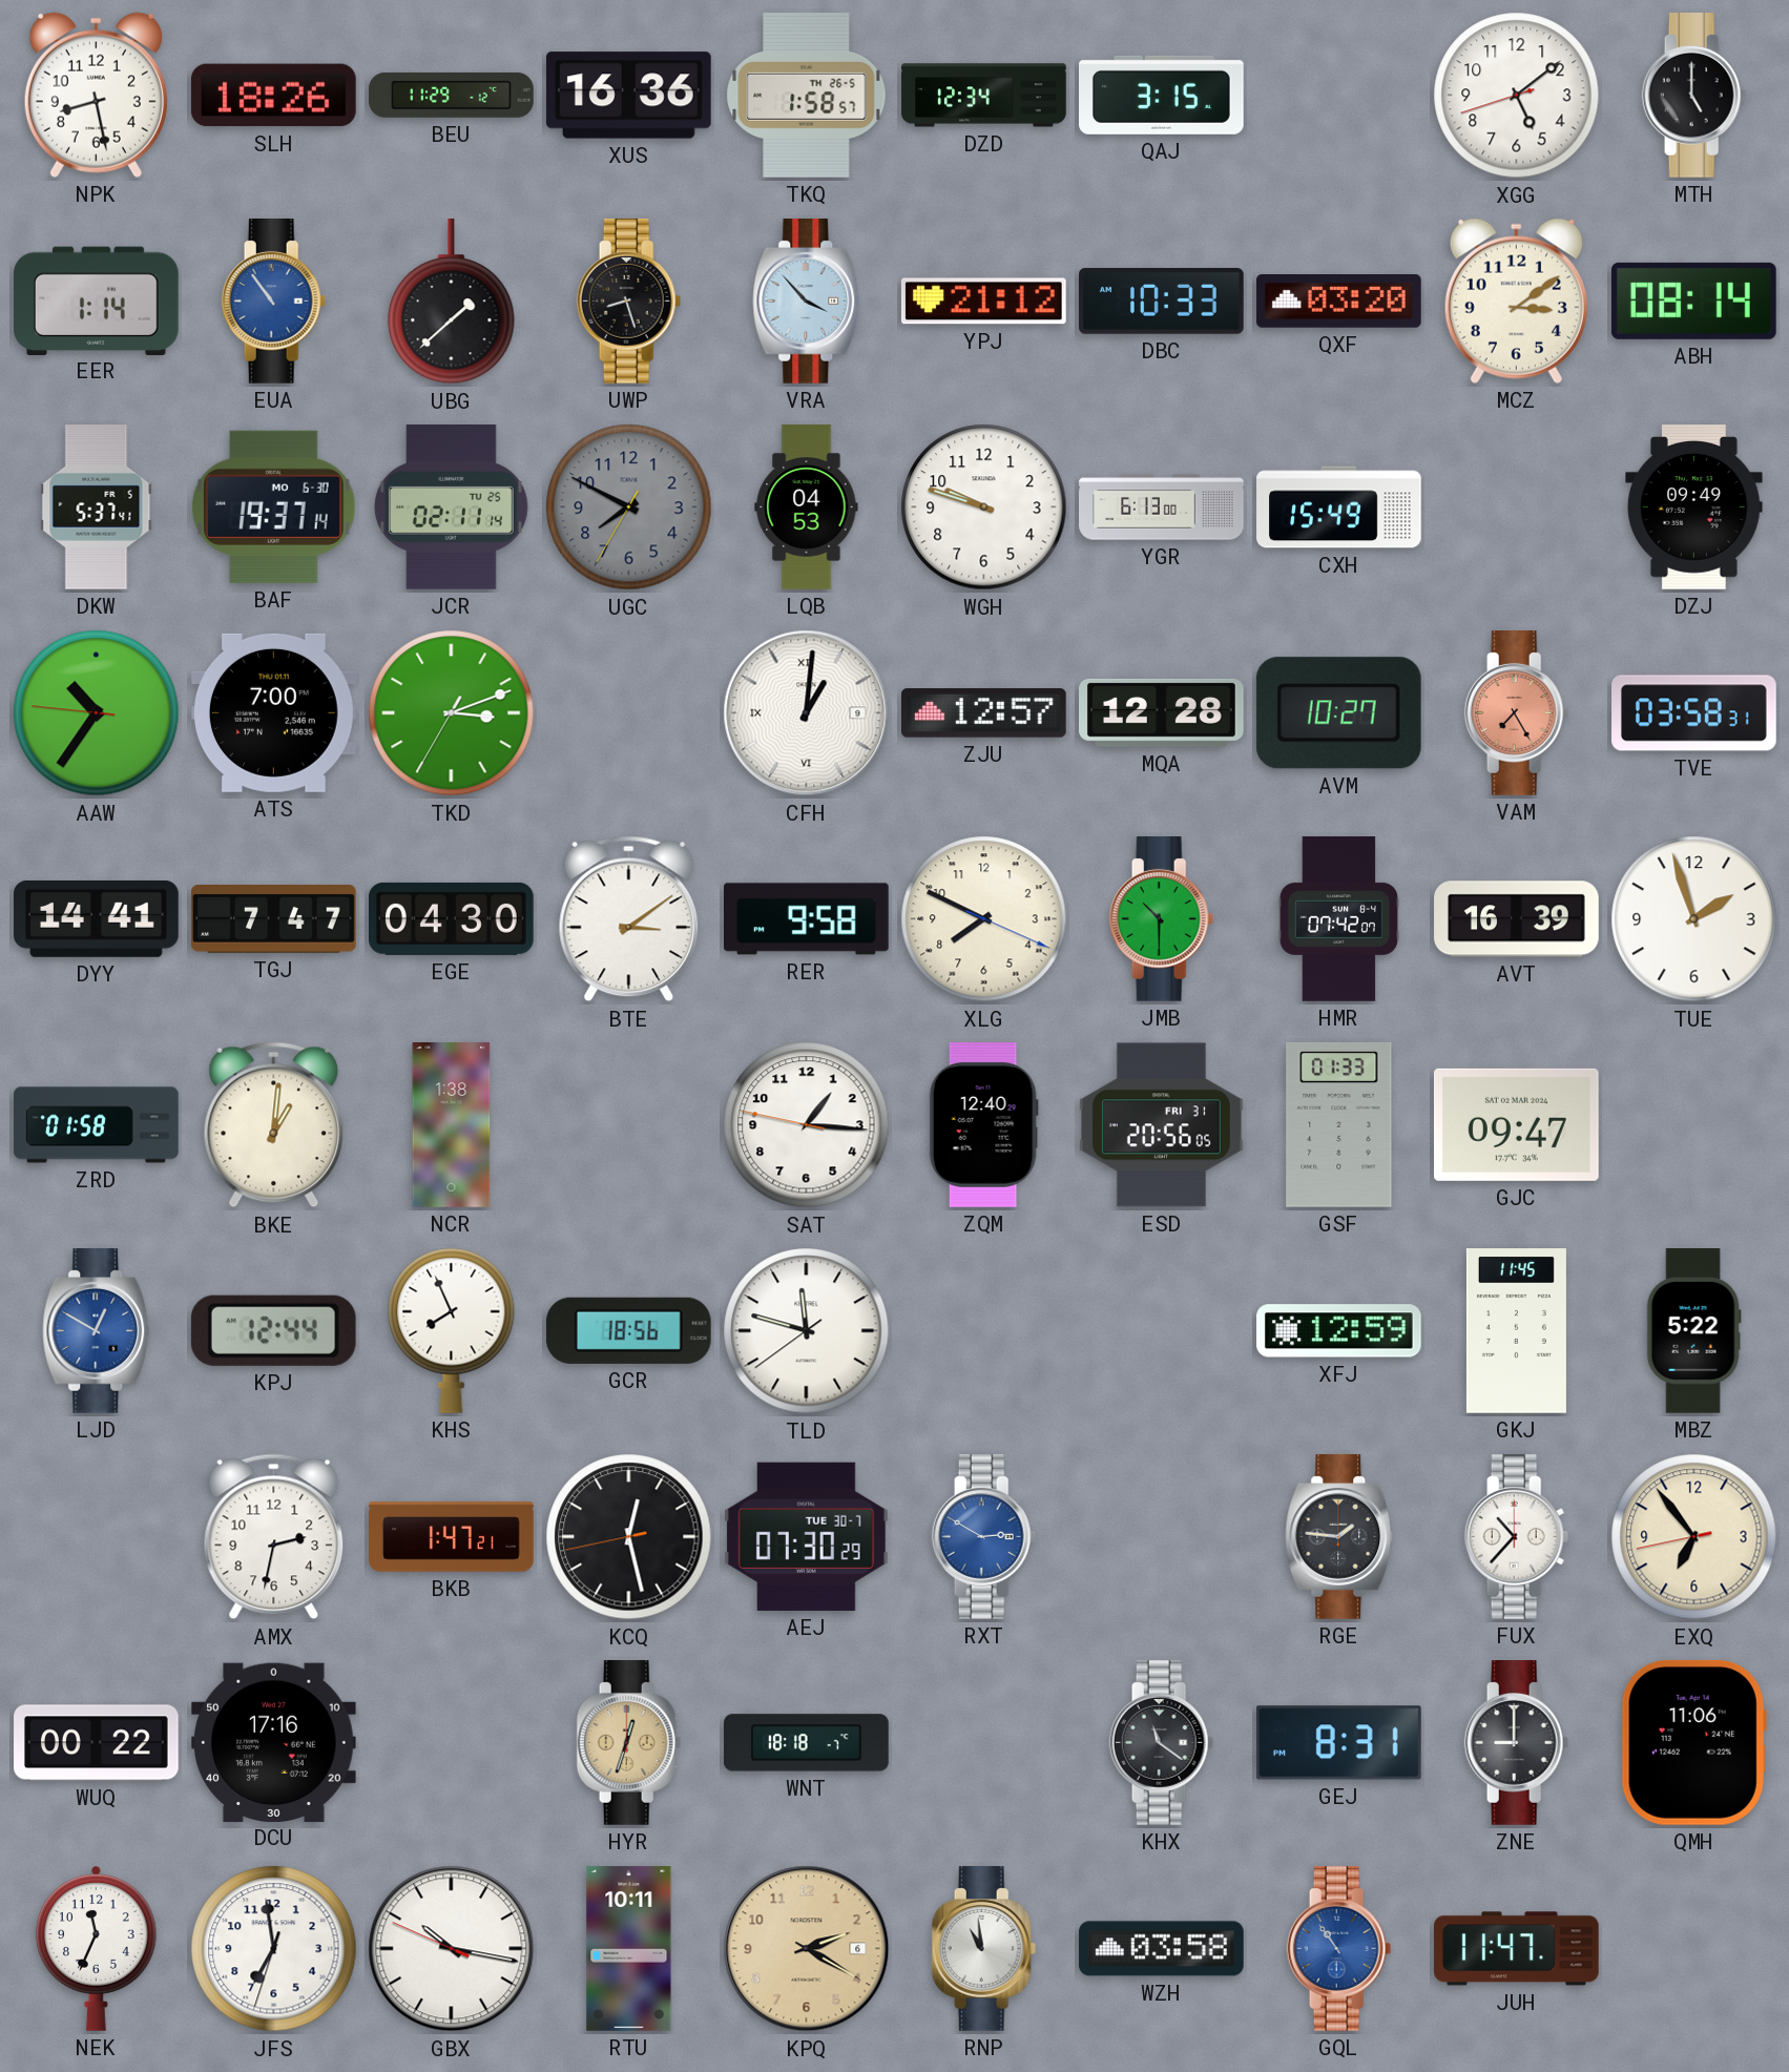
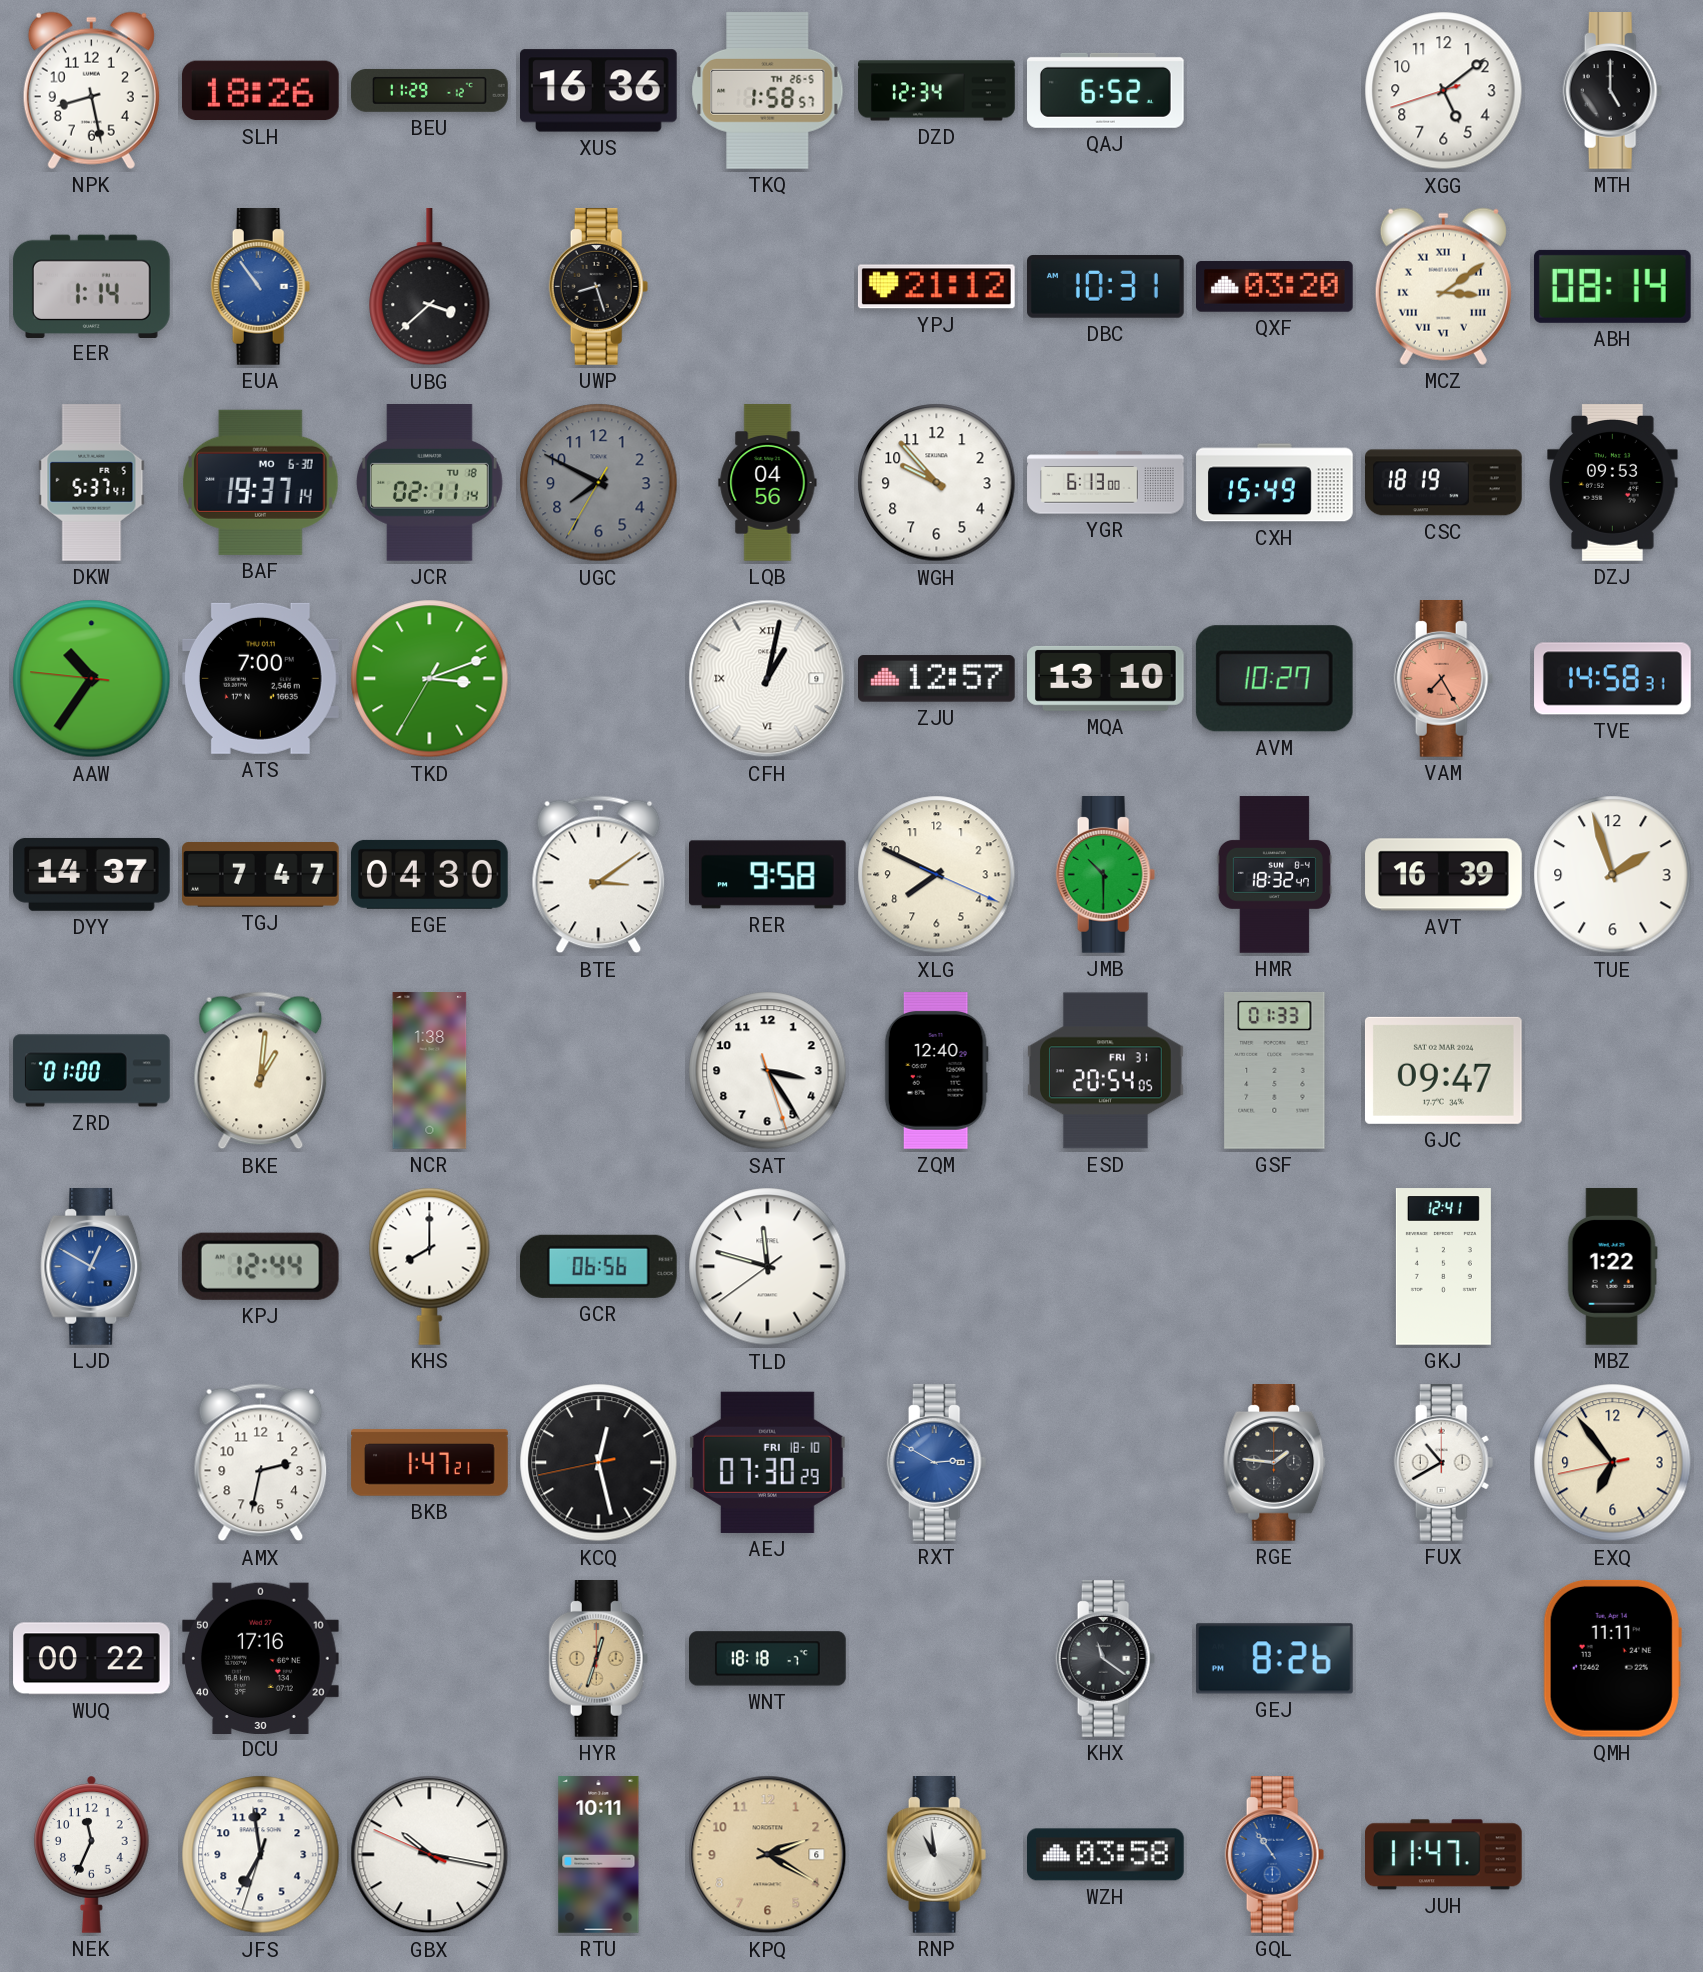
QAJ: 3:15 -> 6:52
UBG: 1:38 -> 3:38
VRA: 3:53 -> none
DBC: 10:33 -> 10:31
MCZ numerals: Arabic -> Roman
JCR date: TU 25 -> TU 18
LQB: 04:53 -> 04:56
WGH: 9:48 -> 9:53
CSC: none -> 18:19
DZJ: 09:49 -> 09:53
CFH: 1:01 -> 1:02
MQA: 12:28 -> 13:10
TVE: 03:58 -> 14:58
DYY: 14:41 -> 14:37
HMR: 07:42 -> 18:32
ZRD: 01:58 -> 01:00
SAT: 1:15 -> 3:24
ESD: 20:56 -> 20:54
KHS: 7:56 -> 8:00
GCR: 18:56 -> 06:56
XFJ: 12:59 -> none
GKJ: 11:45 -> 12:41
MBZ: 5:22 -> 1:22
AEJ date: TUE 30-7 -> FRI 18-10
FUX: 10:37 -> 10:40
GEJ: 8:31 -> 8:26
ZNE: 9:00 -> none
QMH: 11:06 -> 11:11
